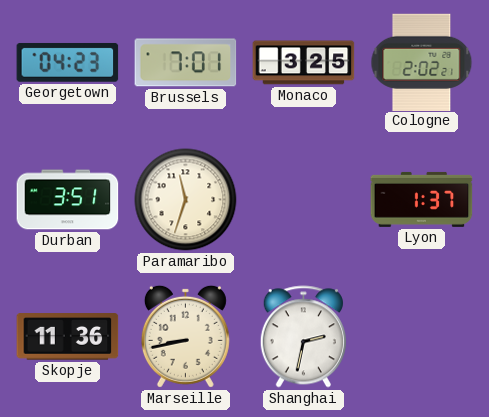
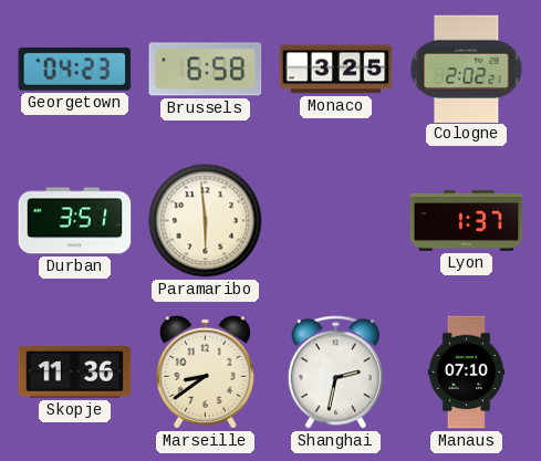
Brussels: 7:01 -> 6:58
Paramaribo: 11:33 -> 5:59
Marseille: 8:43 -> 8:39
Manaus: none -> 07:10
